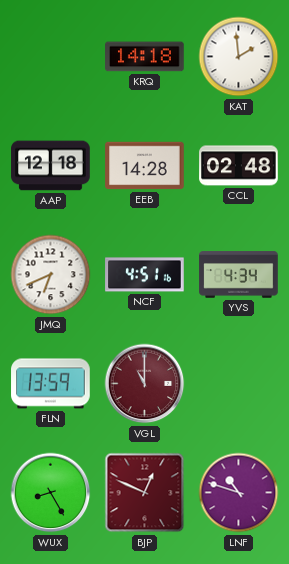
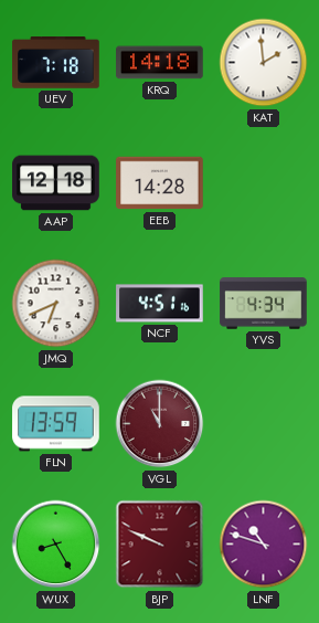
UEV: none -> 7:18
CCL: 02:48 -> none
BJP: 12:49 -> 9:49
